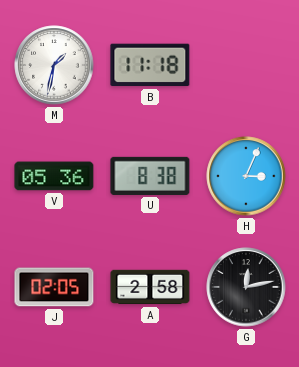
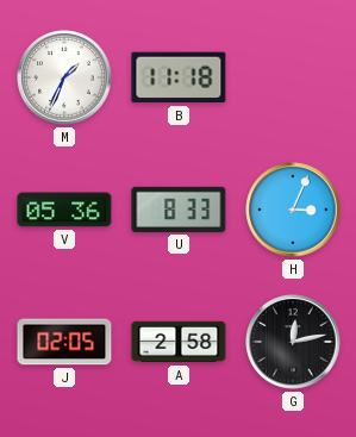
M: 1:32 -> 1:34
U: 8:38 -> 8:33
